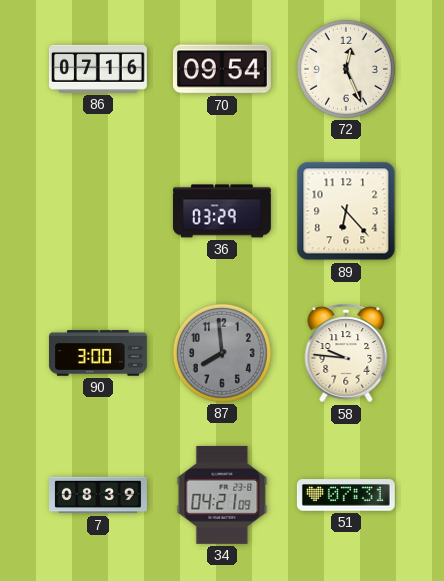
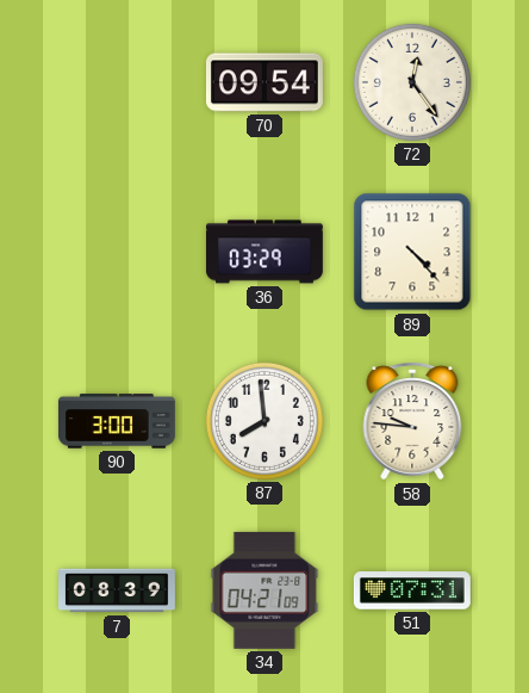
86: 07:16 -> none
72: 12:26 -> 12:24
89: 6:23 -> 4:23
87 dial: grey -> white
